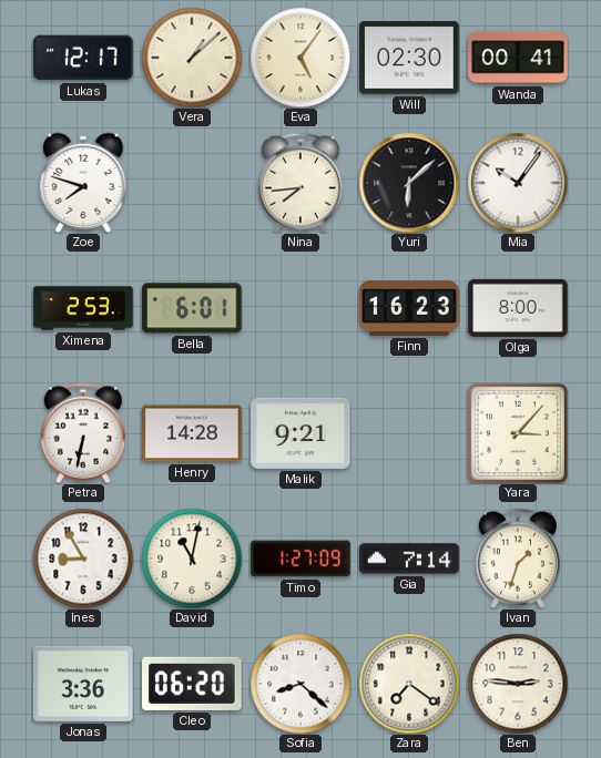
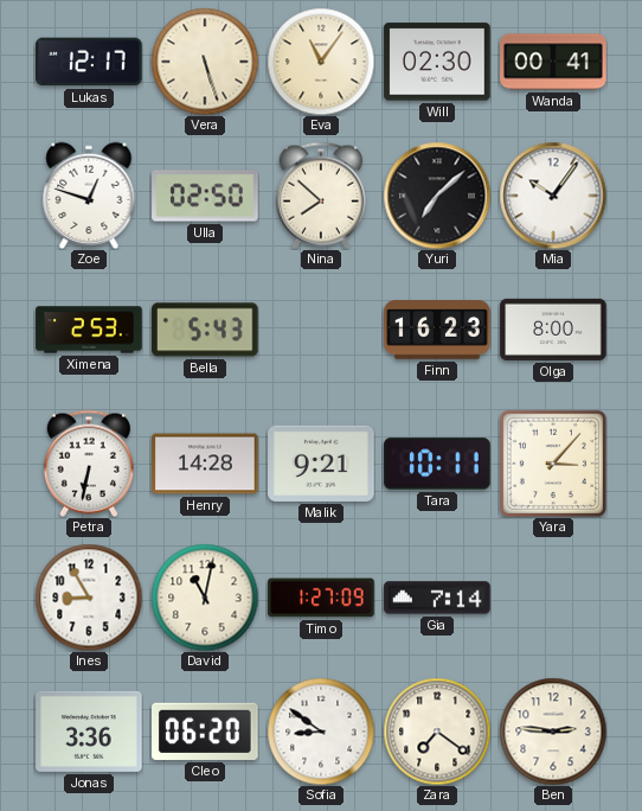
Vera: 1:08 -> 5:27
Eva: 5:06 -> 11:06
Zoe: 7:48 -> 12:48
Ulla: none -> 02:50
Nina: 7:44 -> 7:52
Yuri: 6:08 -> 7:08
Bella: 6:01 -> 5:43
Tara: none -> 10:11
Ivan: 1:33 -> none
Sofia: 8:22 -> 8:51
